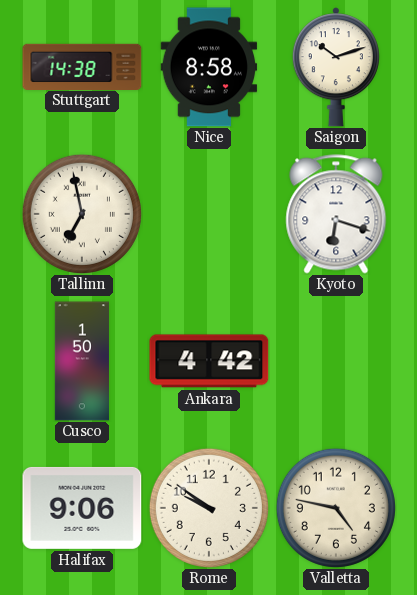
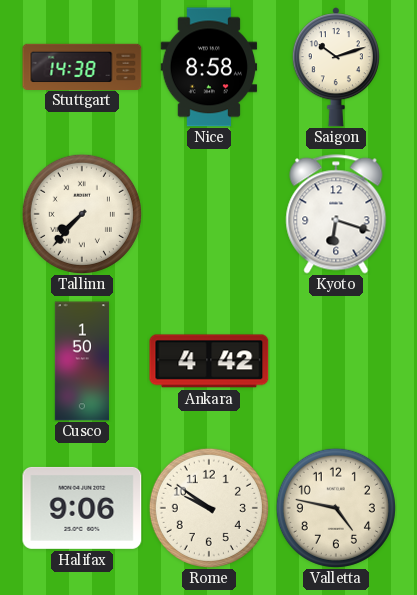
Tallinn: 6:58 -> 7:37
